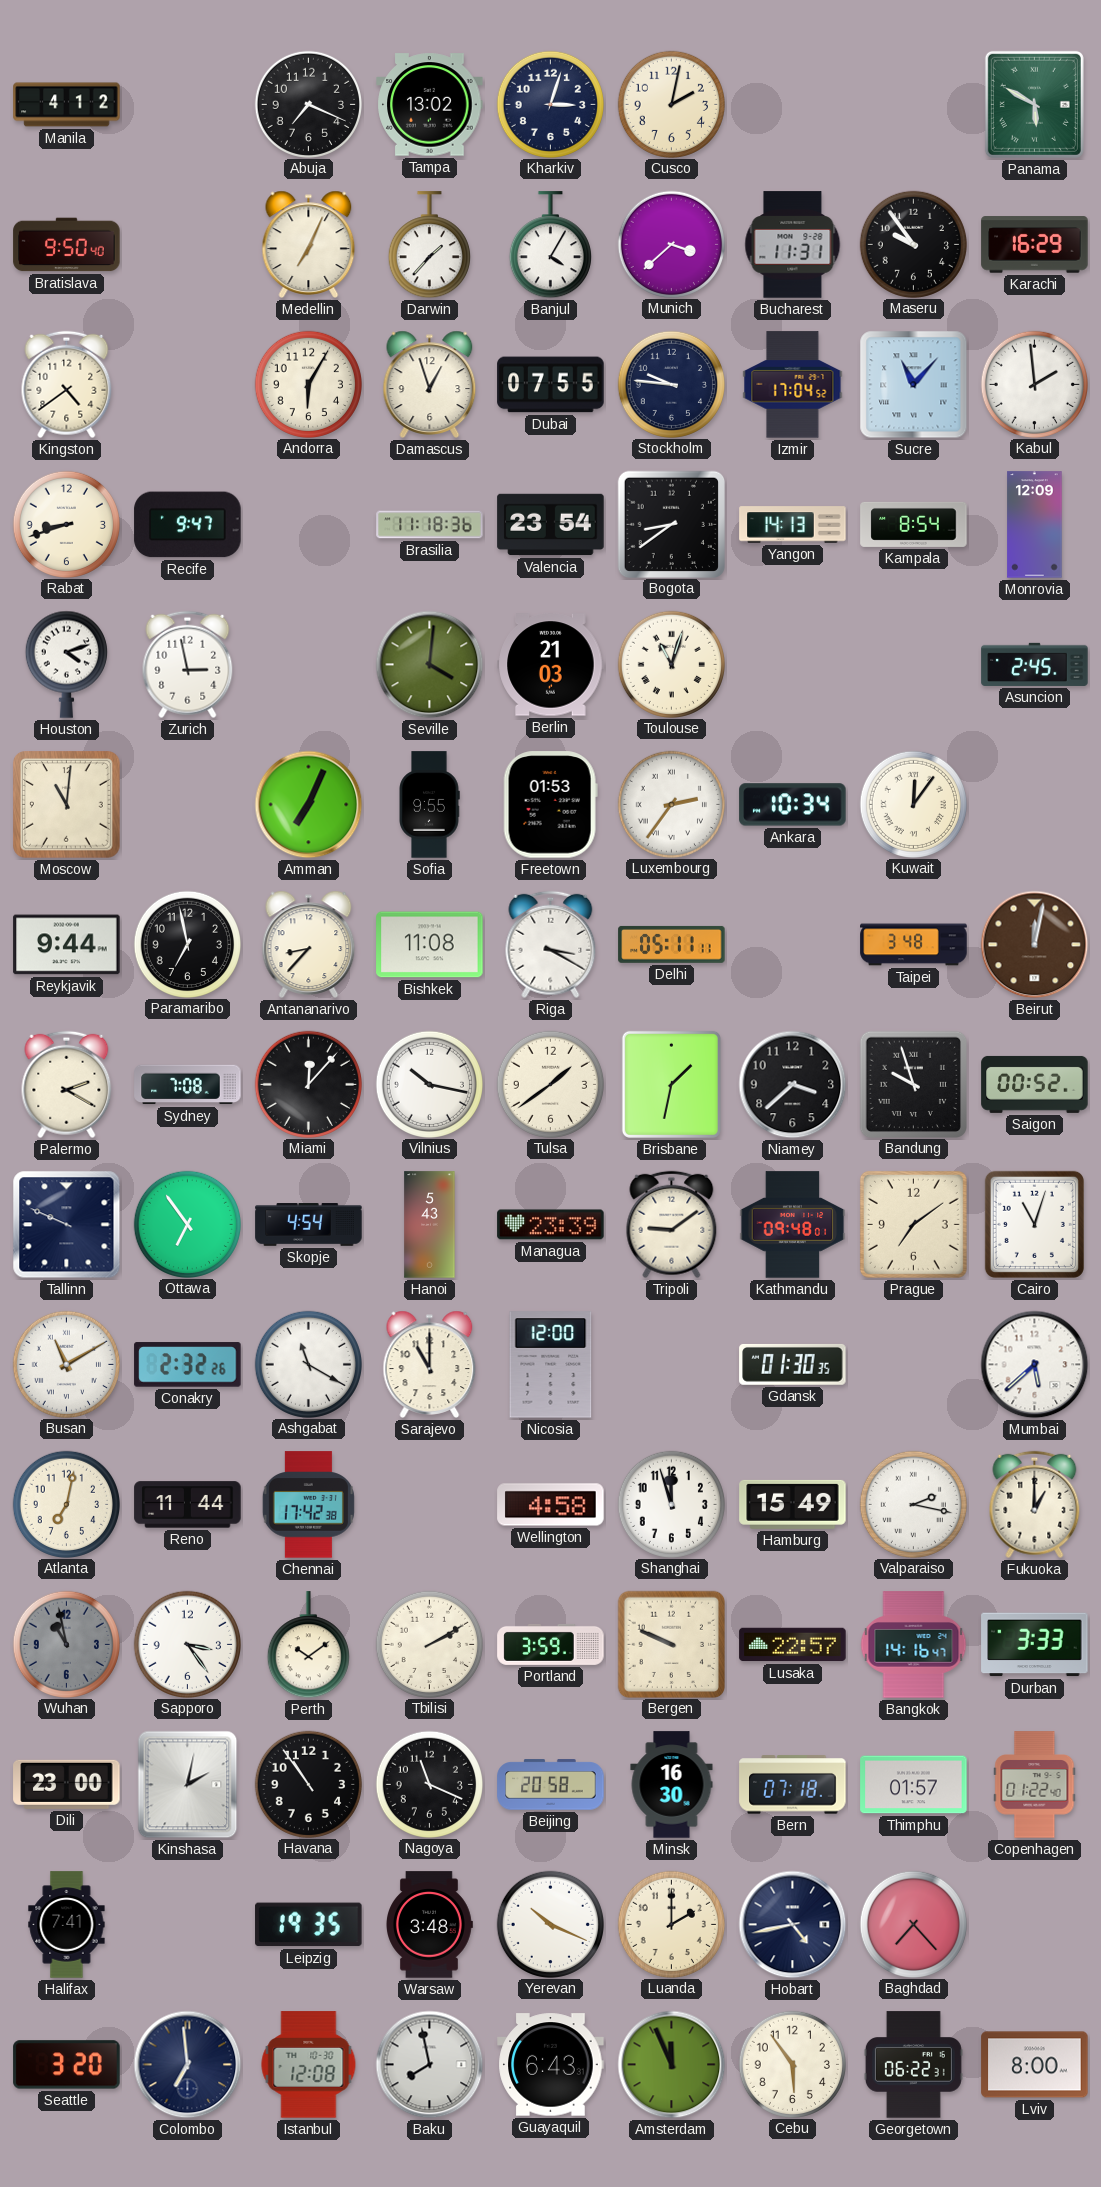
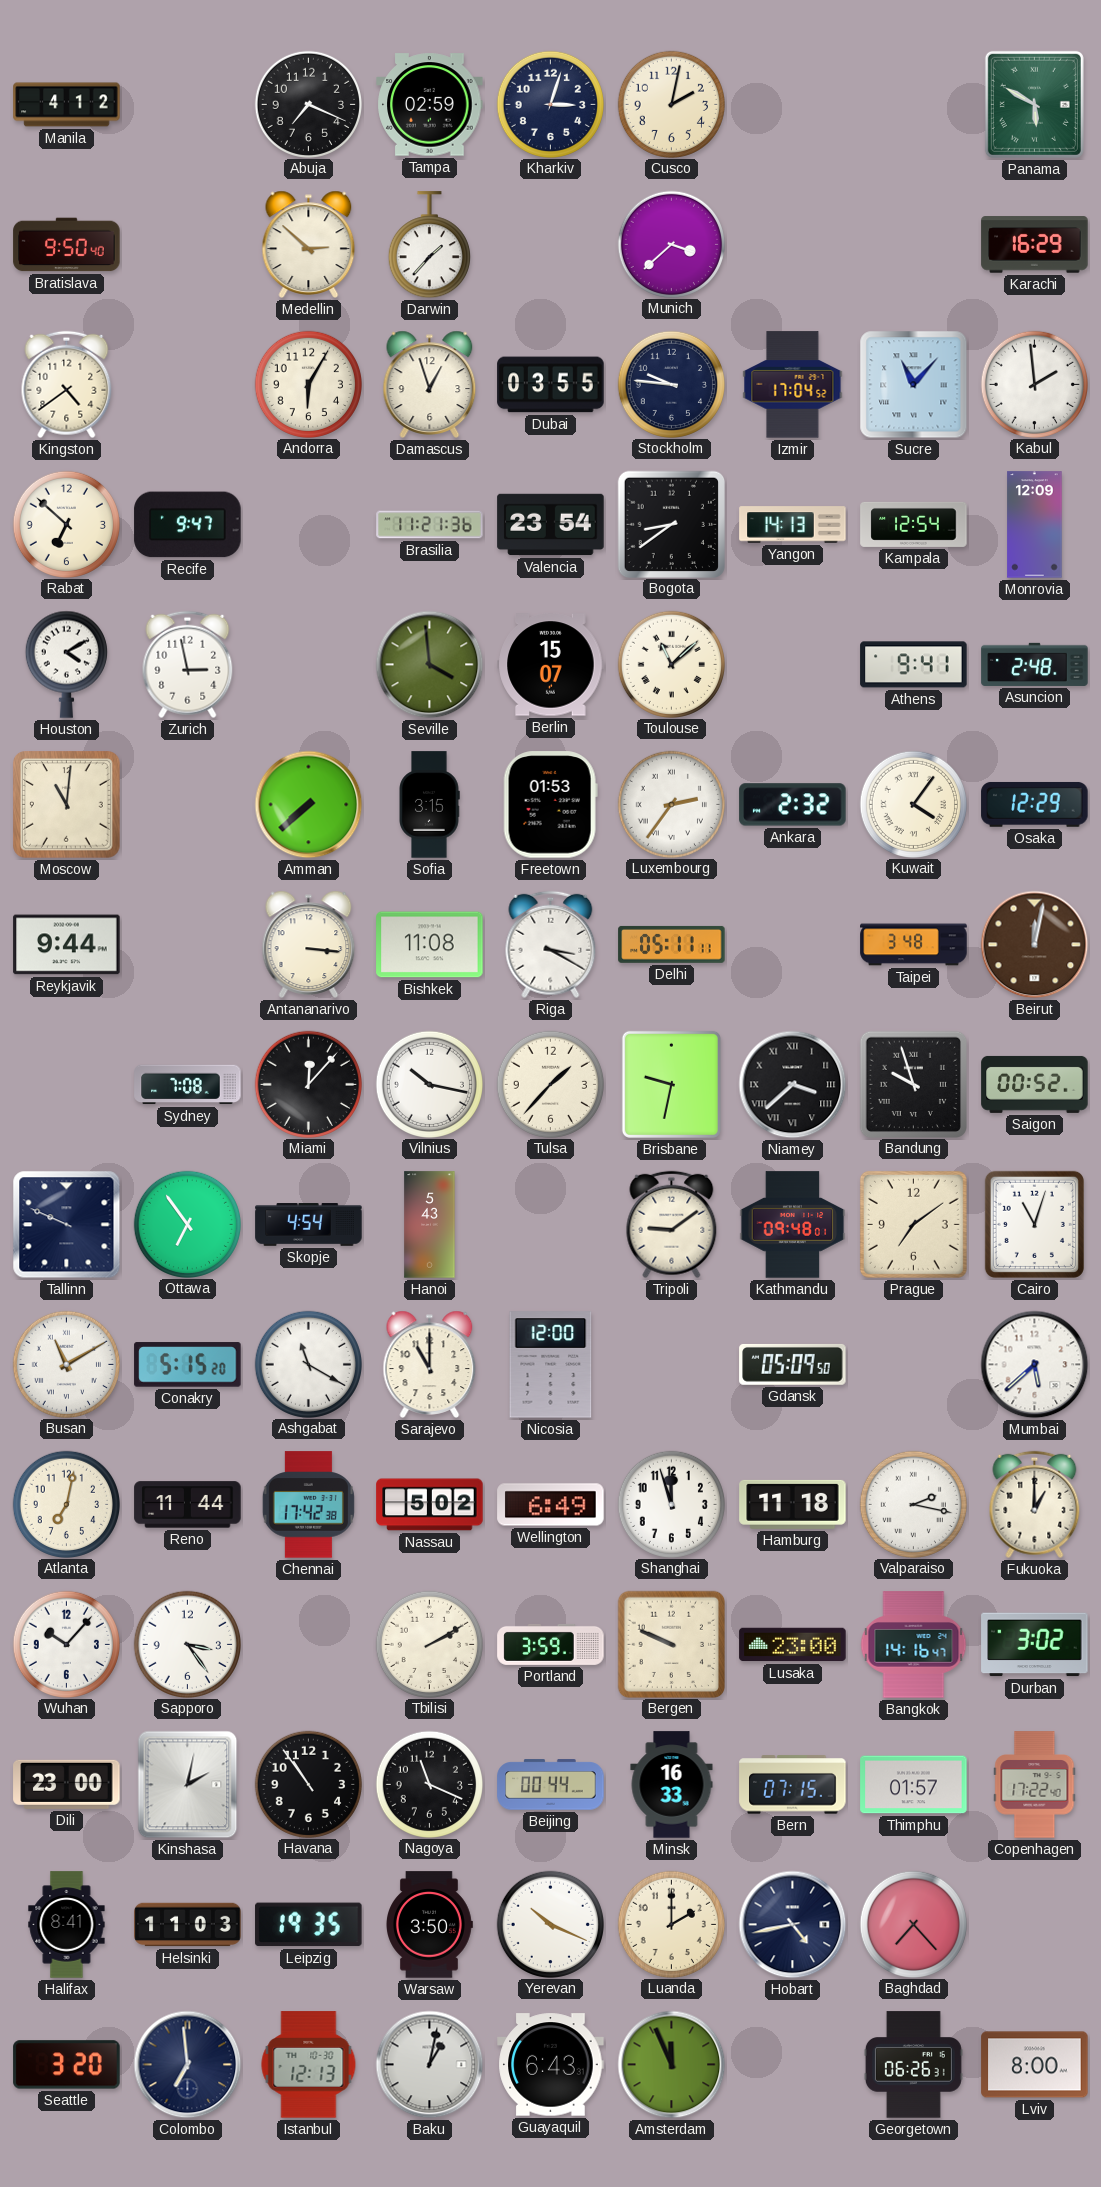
Tampa: 13:02 -> 02:59
Medellin: 7:04 -> 2:52
Banjul: 4:05 -> none
Bucharest: 11:31 -> none
Maseru: 9:54 -> none
Dubai: 07:55 -> 03:55
Rabat: 8:42 -> 6:52
Brasilia: 11:18 -> 11:21
Kampala: 8:54 -> 12:54
Houston: 4:12 -> 4:10
Seville: 4:01 -> 3:59
Berlin: 21:03 -> 15:07
Toulouse: 11:03 -> 11:08
Athens: none -> 9:41
Asuncion: 2:45 -> 2:48
Amman: 7:04 -> 7:38
Sofia: 9:55 -> 3:15
Ankara: 10:34 -> 2:32
Kuwait: 12:06 -> 4:06
Osaka: none -> 12:29
Paramaribo: 6:58 -> none
Antananarivo: 8:37 -> 3:16
Palermo: 2:20 -> none
Tulsa: 1:39 -> 1:37
Brisbane: 1:32 -> 9:32
Niamey numerals: Arabic -> Roman
Managua: 23:39 -> none
Conakry: 2:32 -> 5:15
Gdansk: 01:30 -> 05:09
Nassau: none -> 5:02
Wellington: 4:58 -> 6:49
Hamburg: 15:49 -> 11:18
Wuhan: 10:58 -> 10:07
Wuhan dial: grey -> white
Perth: 10:09 -> none
Lusaka: 22:57 -> 23:00
Durban: 3:33 -> 3:02
Beijing: 20:58 -> 00:44
Minsk: 16:30 -> 16:33
Bern: 07:18 -> 07:15
Copenhagen: 01:22 -> 17:22
Halifax: 7:41 -> 8:41
Helsinki: none -> 11:03
Warsaw: 3:48 -> 3:50
Istanbul: 12:08 -> 12:13
Baku: 7:58 -> 1:02
Cebu: 5:54 -> none
Georgetown: 06:22 -> 06:26
